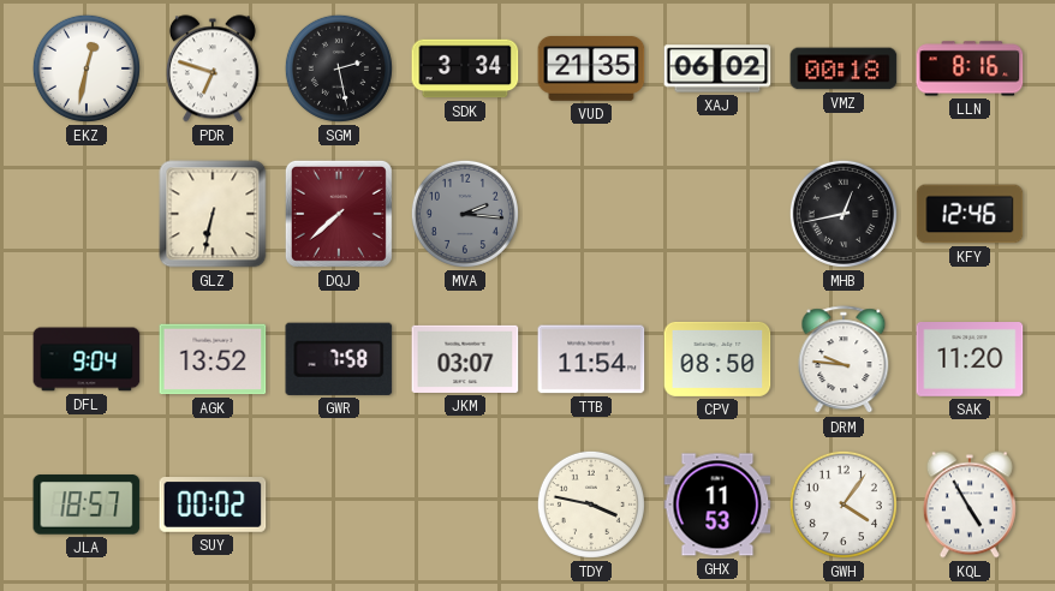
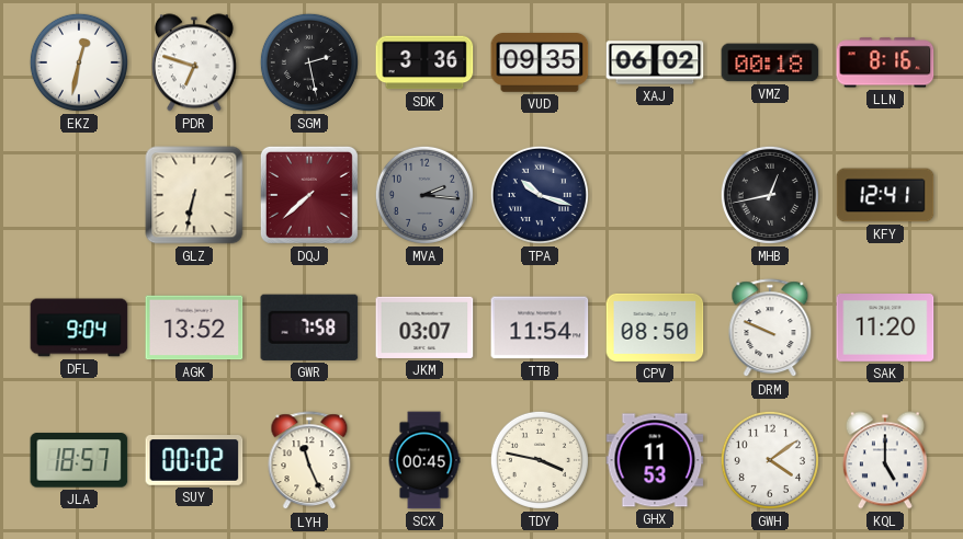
SDK: 3:34 -> 3:36
VUD: 21:35 -> 09:35
TPA: none -> 10:18
KFY: 12:46 -> 12:41
DRM: 9:46 -> 9:49
LYH: none -> 11:26
SCX: none -> 00:45
GWH: 4:06 -> 4:09
KQL: 4:55 -> 5:00
